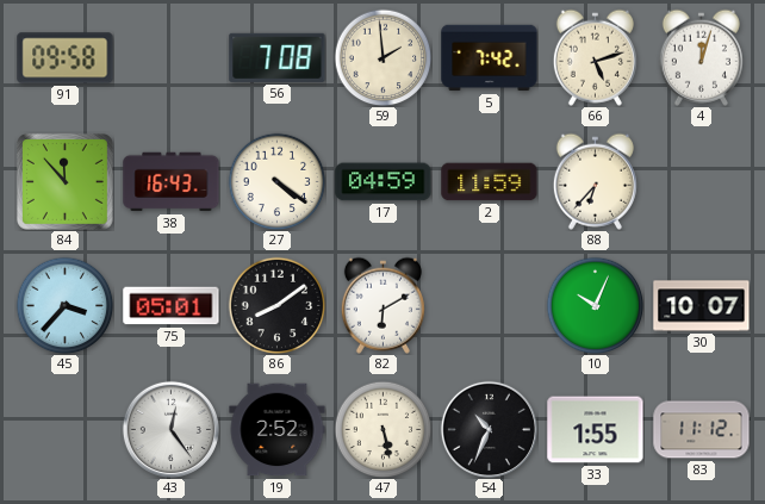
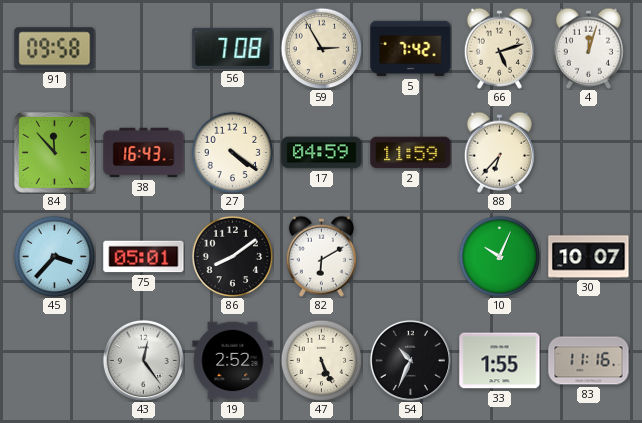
59: 1:59 -> 2:55
47: 5:28 -> 5:26
83: 11:12 -> 11:16
